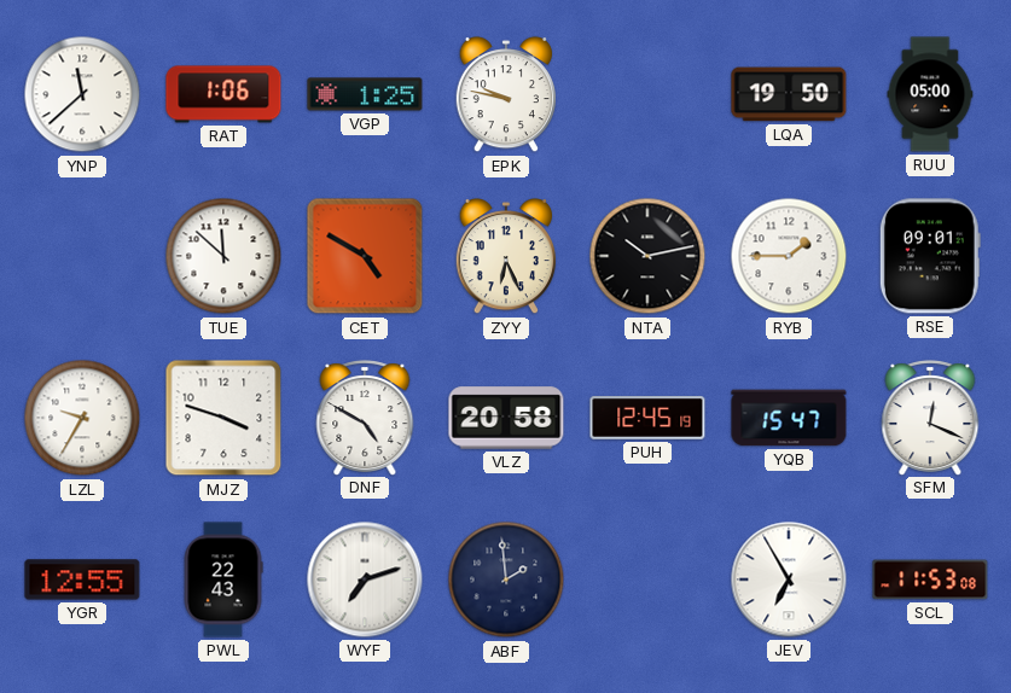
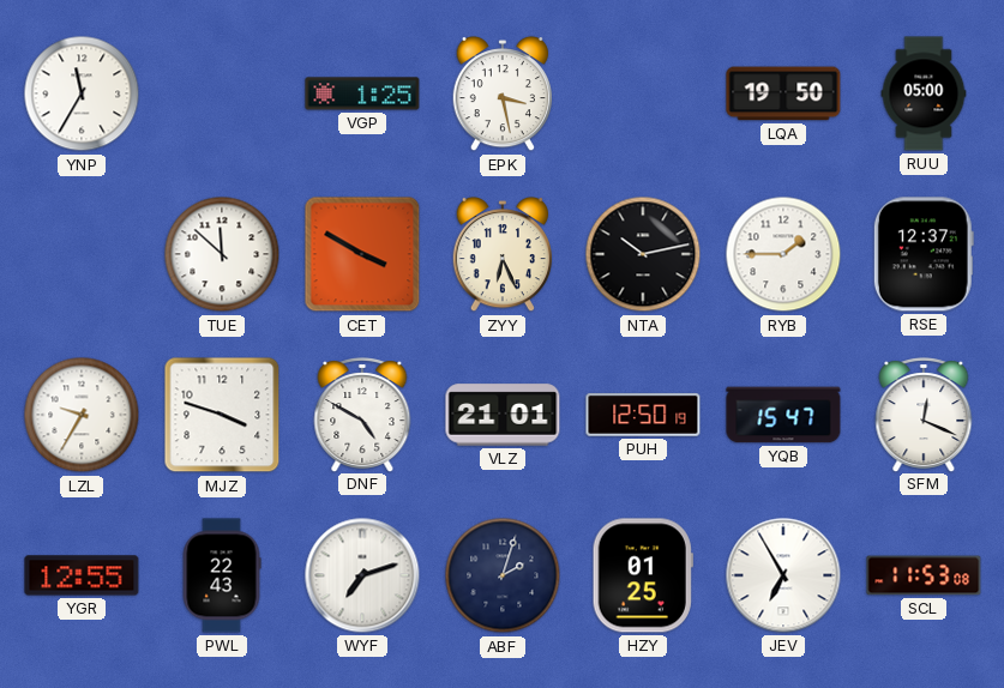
YNP: 11:38 -> 11:35
RAT: 1:06 -> none
EPK: 9:47 -> 3:28
CET: 4:50 -> 3:50
RSE: 09:01 -> 12:37
VLZ: 20:58 -> 21:01
PUH: 12:45 -> 12:50
ABF: 1:59 -> 2:03
HZY: none -> 01:25
